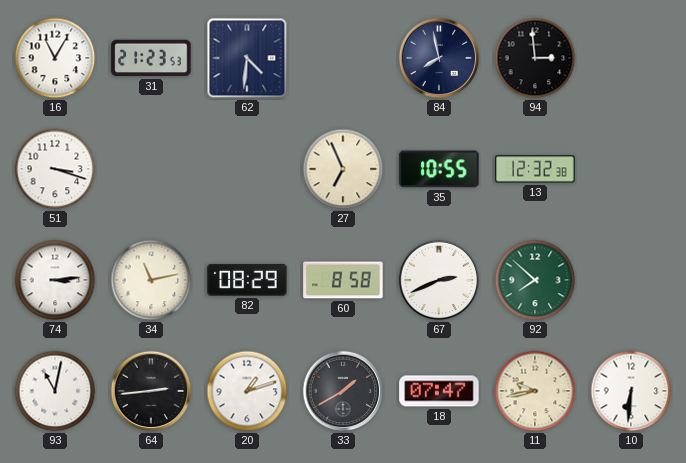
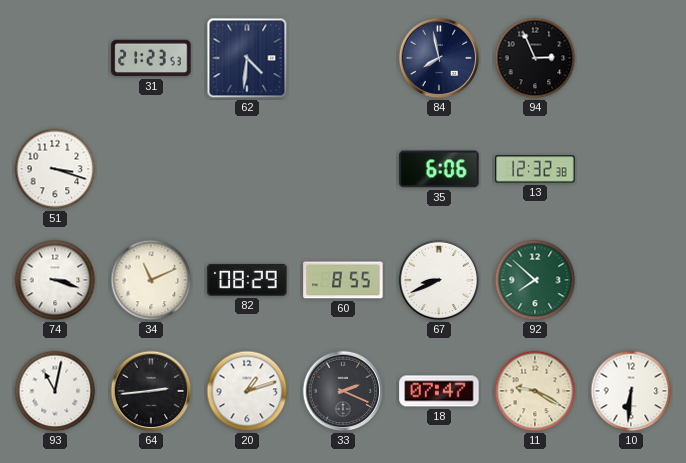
16: 11:05 -> none
94: 2:59 -> 2:56
27: 6:56 -> none
35: 10:55 -> 6:06
74: 3:14 -> 3:18
34: 11:13 -> 11:11
60: 8:58 -> 8:55
67: 2:41 -> 8:41
33: 1:40 -> 2:19
11: 9:43 -> 9:20
